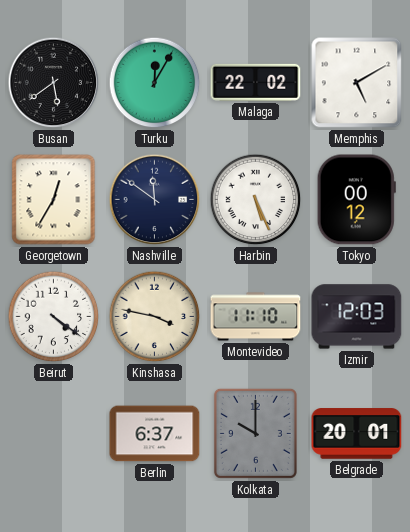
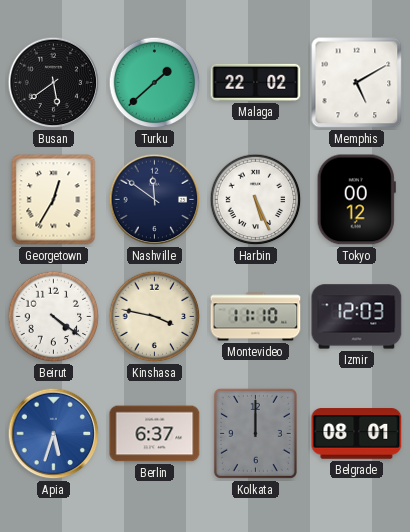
Turku: 12:05 -> 1:38
Apia: none -> 5:33
Kolkata: 10:00 -> 12:00
Belgrade: 20:01 -> 08:01
